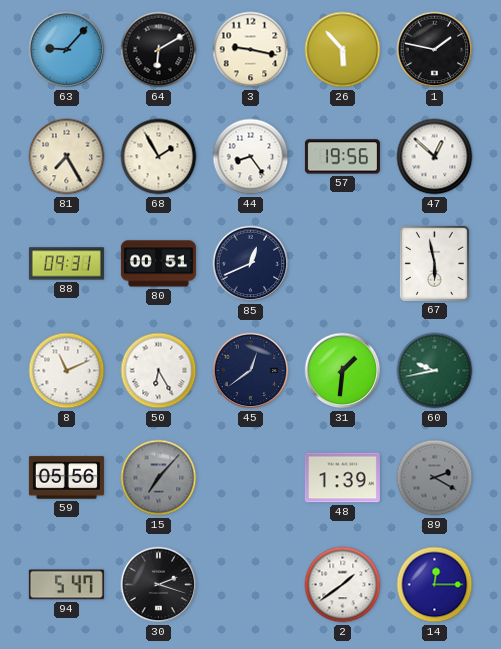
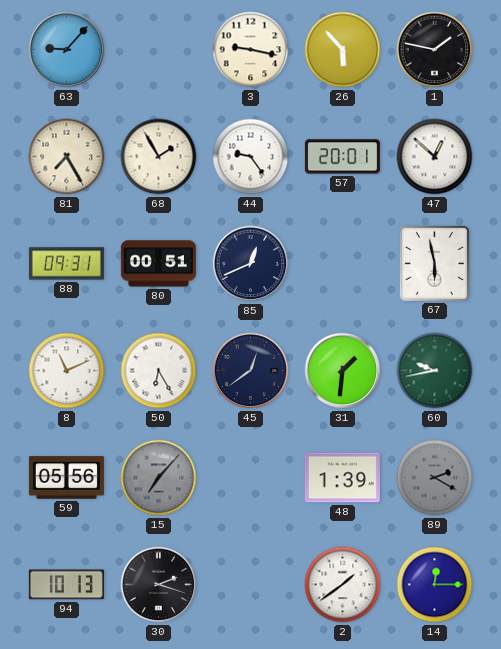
64: 6:10 -> none
44: 8:24 -> 9:24
57: 19:56 -> 20:01
94: 5:47 -> 10:13
